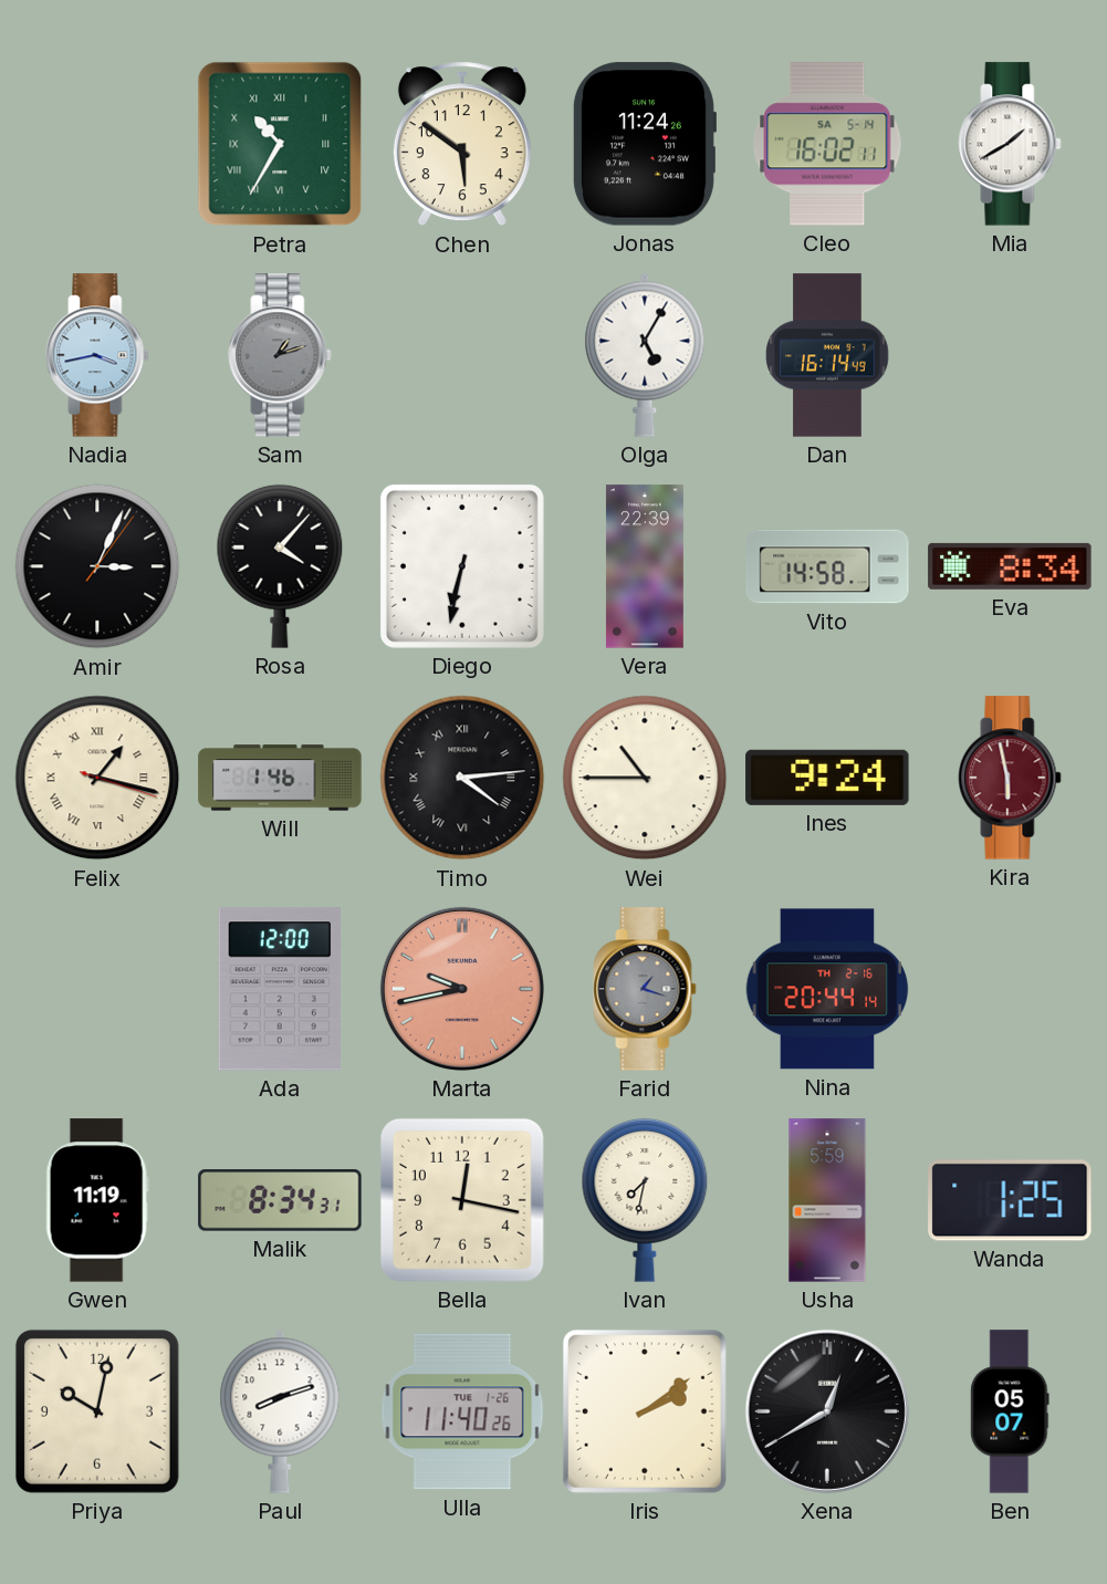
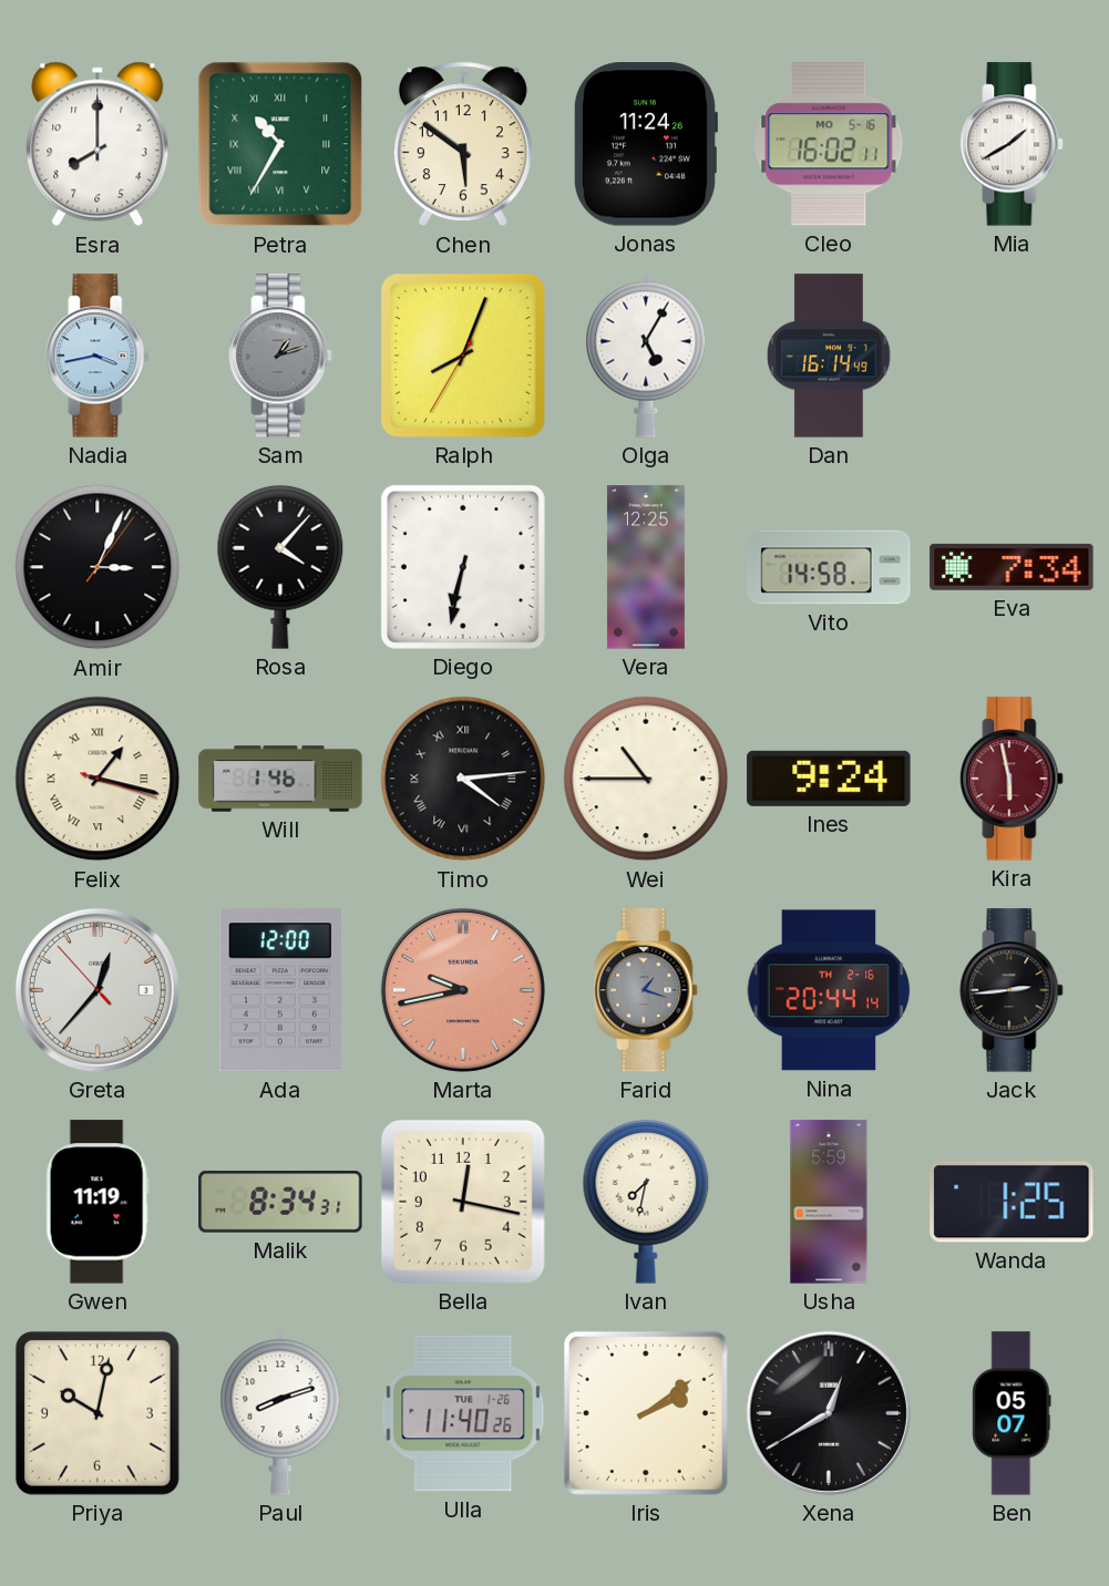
Esra: none -> 8:00
Cleo date: SA 5-14 -> MO 5-16
Ralph: none -> 8:03
Vera: 22:39 -> 12:25
Eva: 8:34 -> 7:34
Greta: none -> 12:36
Jack: none -> 2:44
